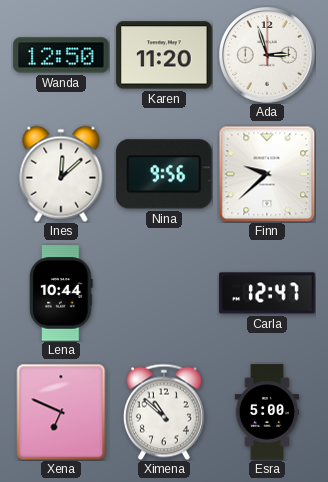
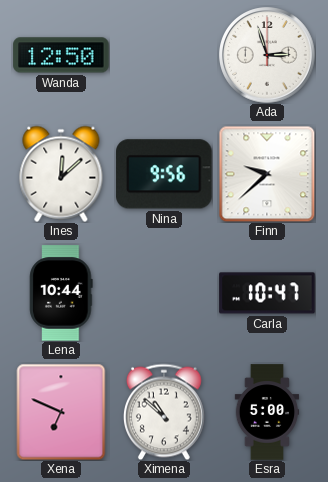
Karen: 11:20 -> none
Carla: 12:47 -> 10:47
